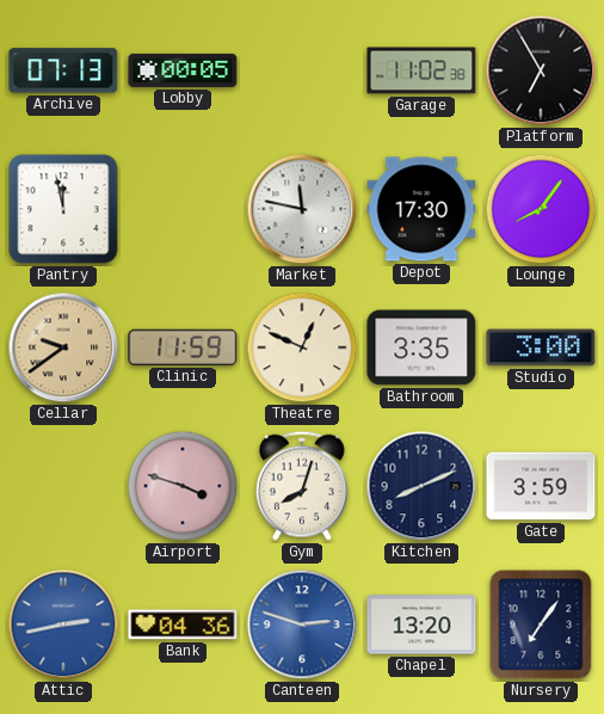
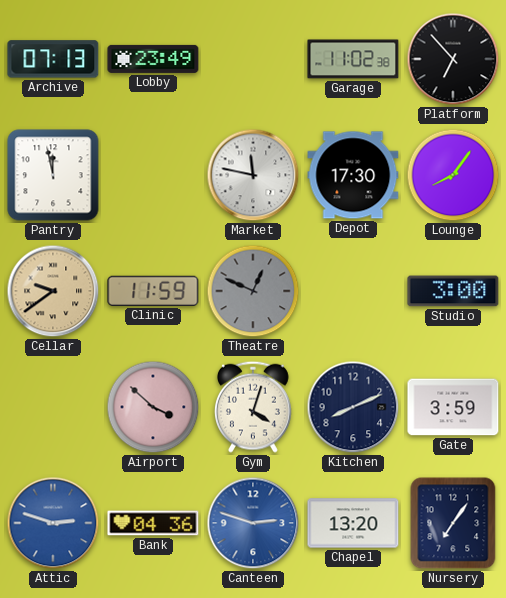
Lobby: 00:05 -> 23:49
Platform: 6:55 -> 6:53
Theatre dial: cream -> grey
Bathroom: 3:35 -> none
Airport: 3:48 -> 3:52
Gym: 8:03 -> 4:03
Attic: 2:43 -> 2:48
